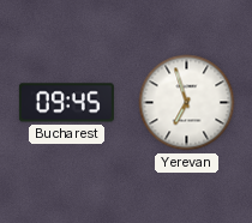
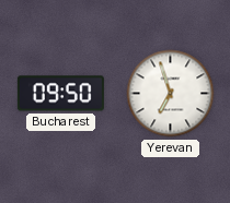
Bucharest: 09:45 -> 09:50
